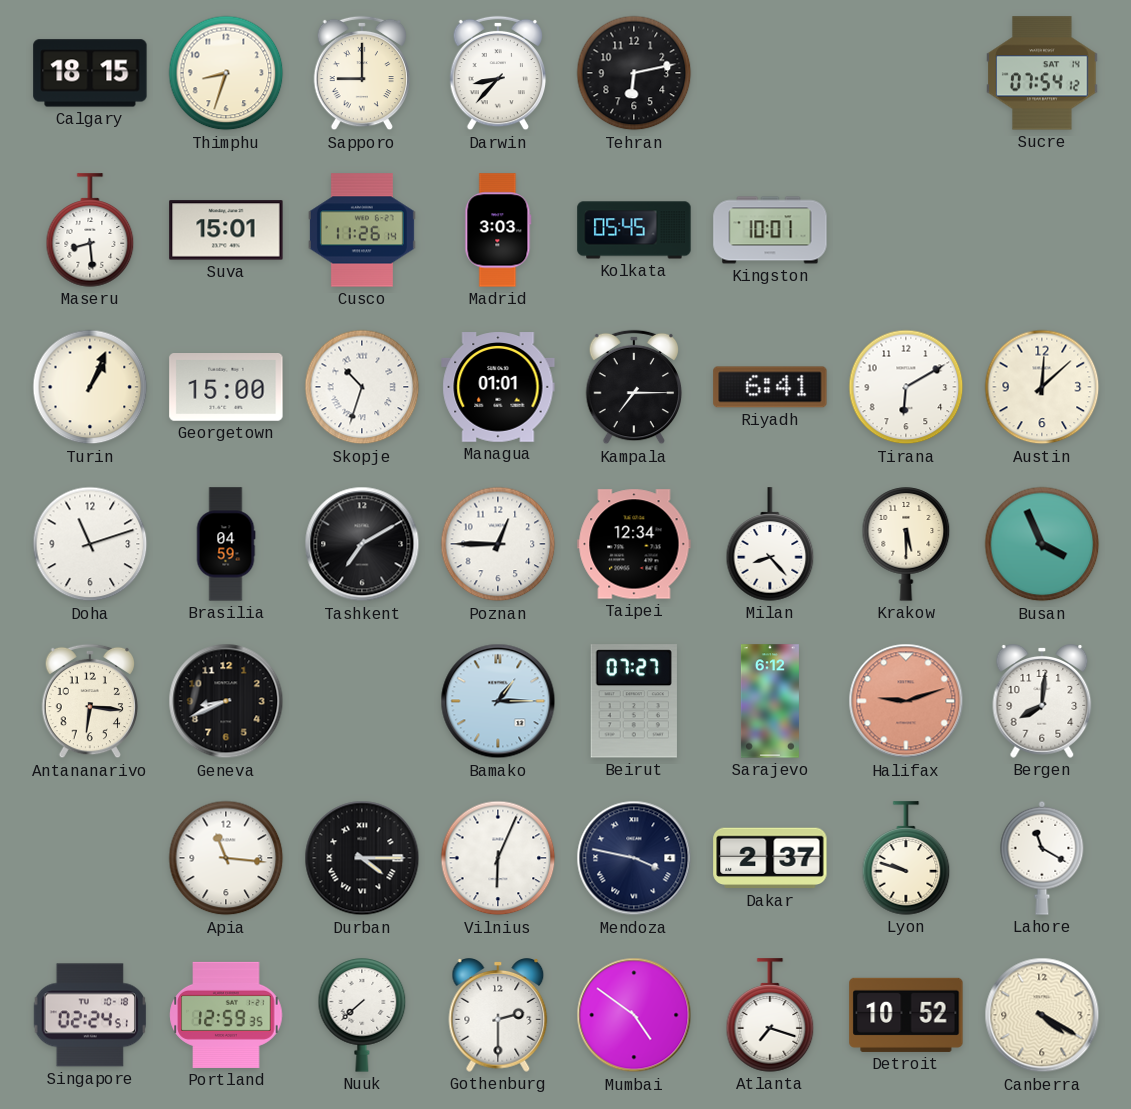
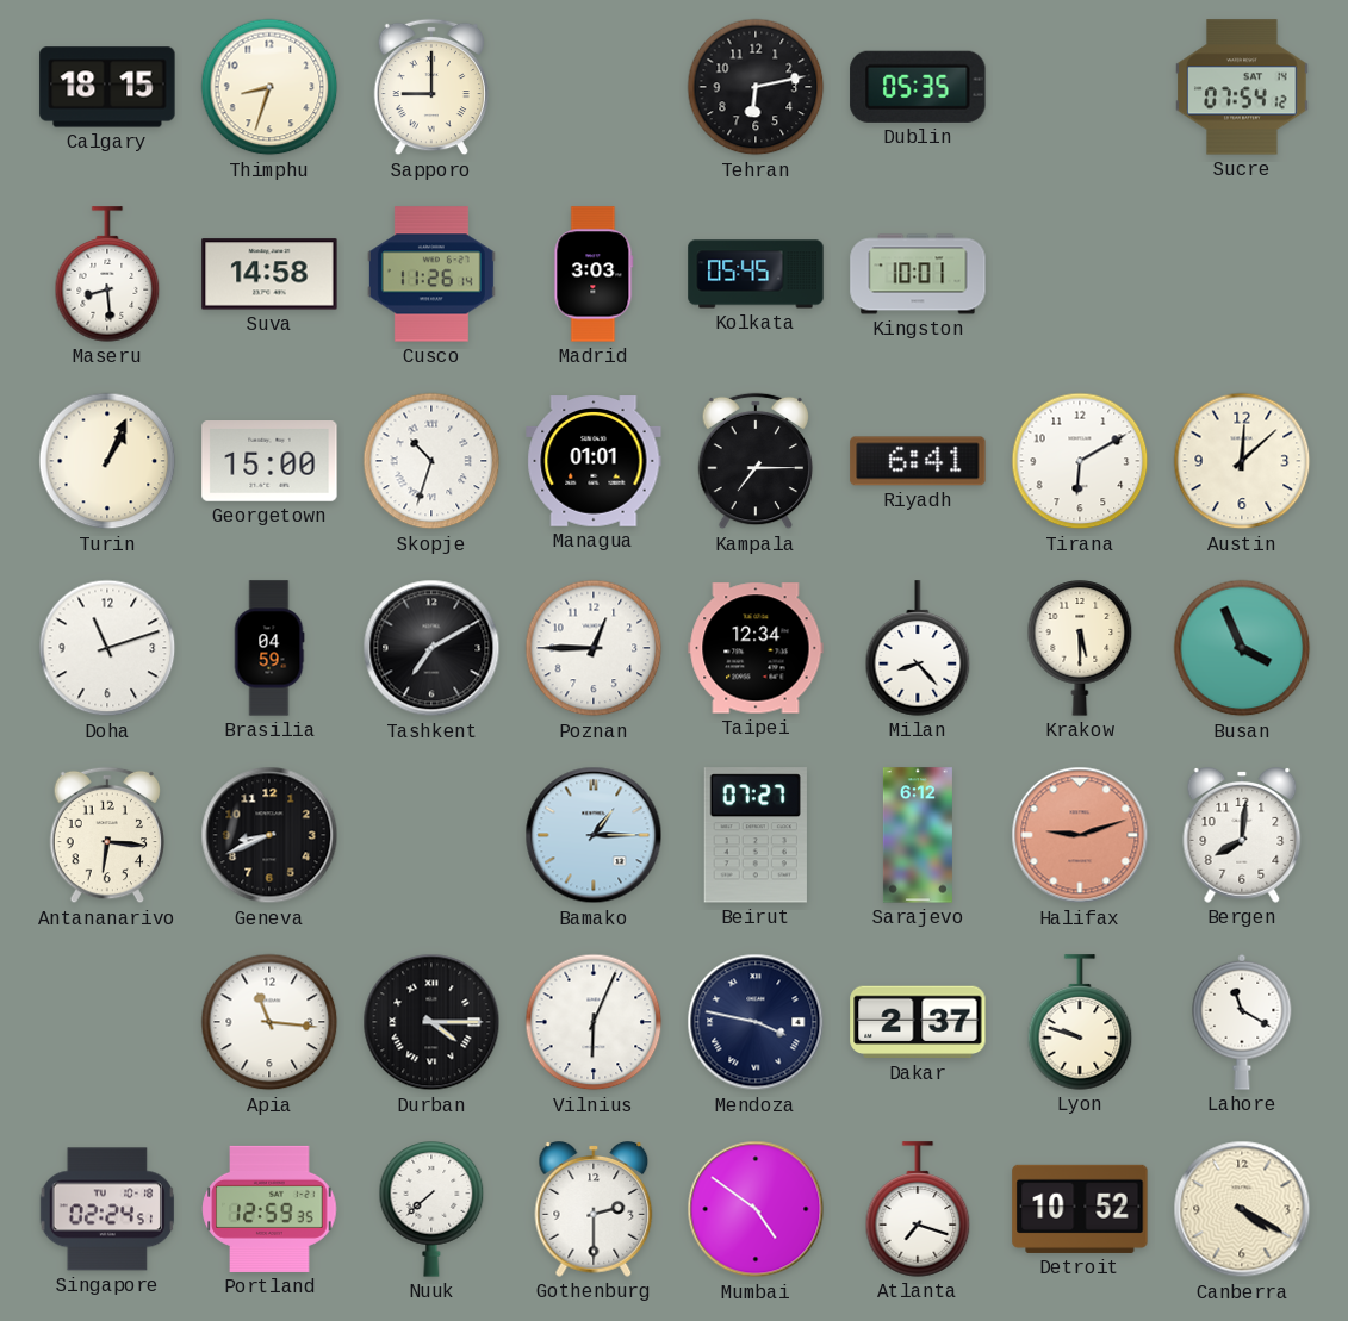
Darwin: 8:37 -> none
Dublin: none -> 05:35
Suva: 15:01 -> 14:58
